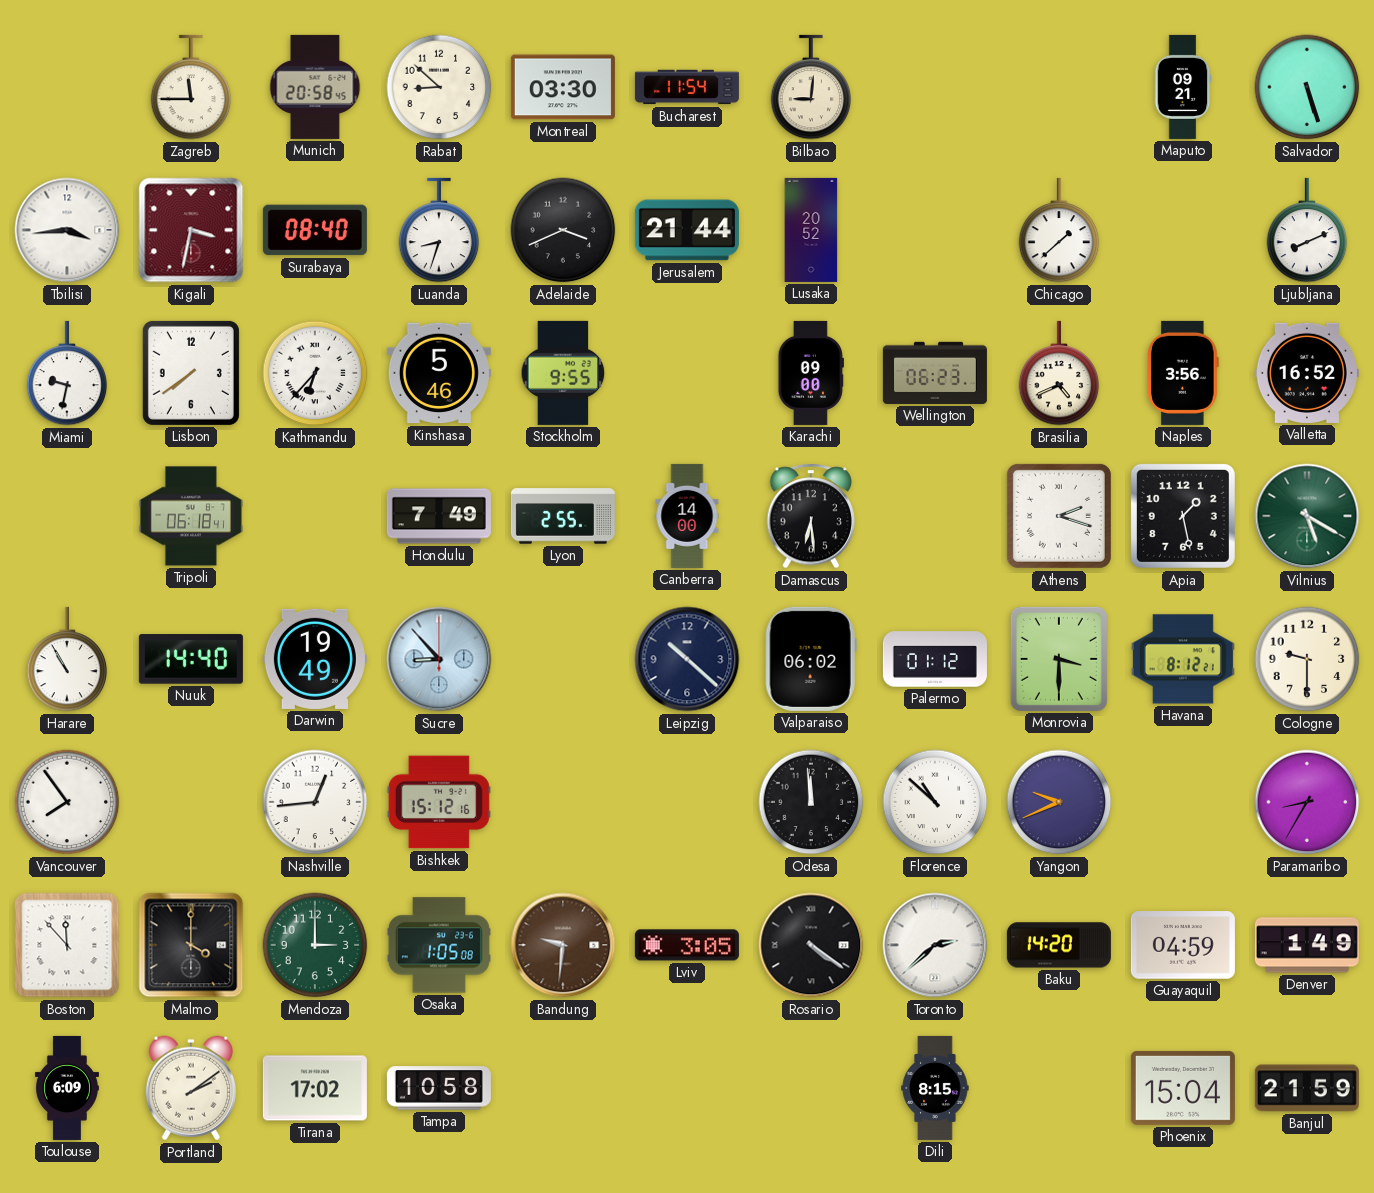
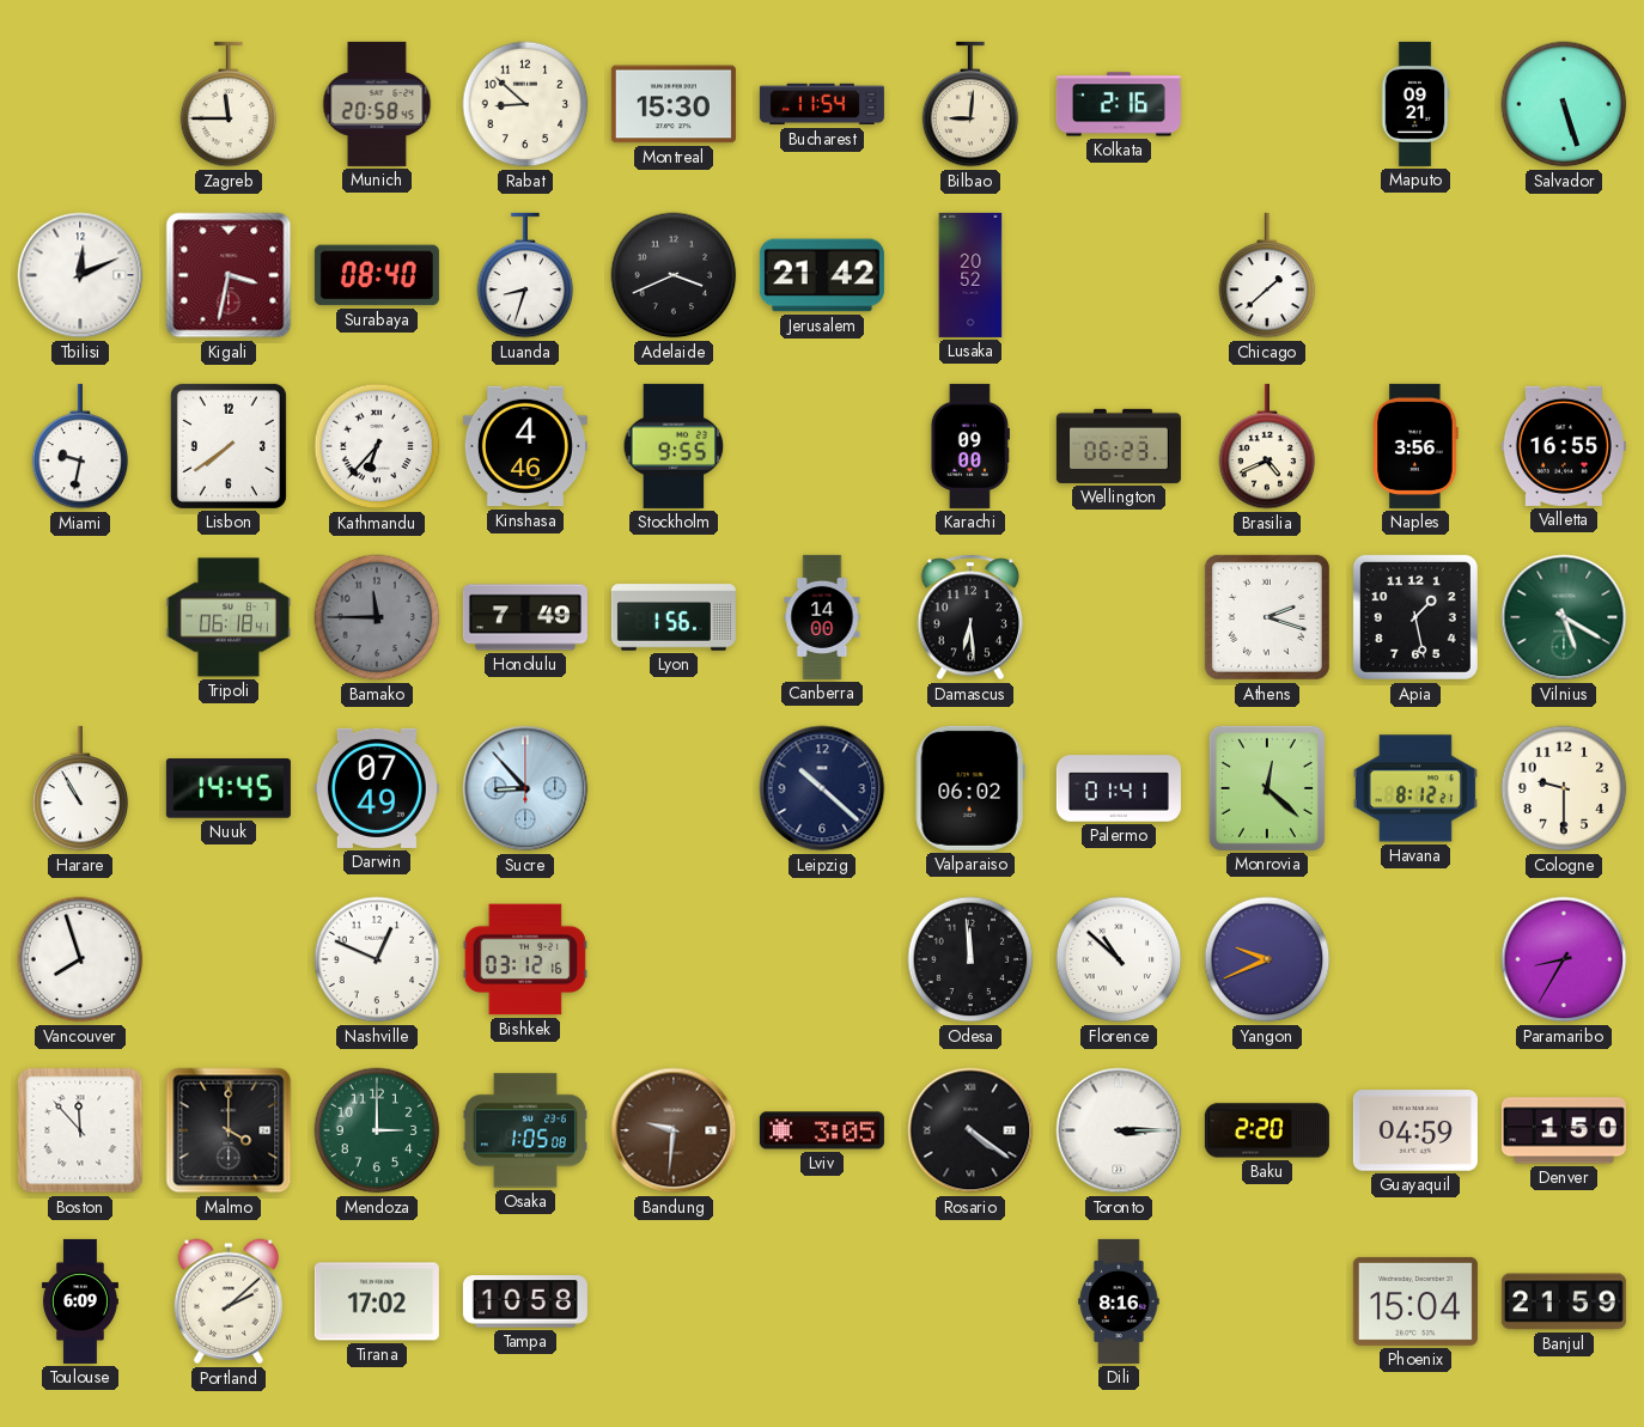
Montreal: 03:30 -> 15:30
Kolkata: none -> 2:16
Tbilisi: 3:44 -> 12:11
Jerusalem: 21:44 -> 21:42
Ljubljana: 8:11 -> none
Kinshasa: 5:46 -> 4:46
Valletta: 16:52 -> 16:55
Bamako: none -> 11:45
Lyon: 2:55 -> 1:56
Nuuk: 14:40 -> 14:45
Darwin: 19:49 -> 07:49
Palermo: 01:12 -> 01:41
Monrovia: 3:30 -> 12:22
Vancouver: 7:54 -> 7:57
Nashville: 12:44 -> 12:49
Bishkek: 15:12 -> 03:12
Toronto: 2:38 -> 3:15
Baku: 14:20 -> 2:20
Denver: 1:49 -> 1:50
Portland: 2:09 -> 2:08
Dili: 8:15 -> 8:16
